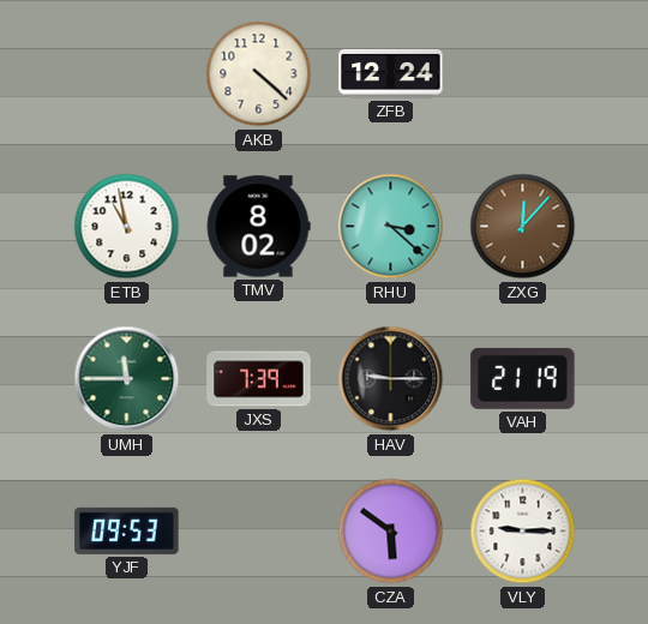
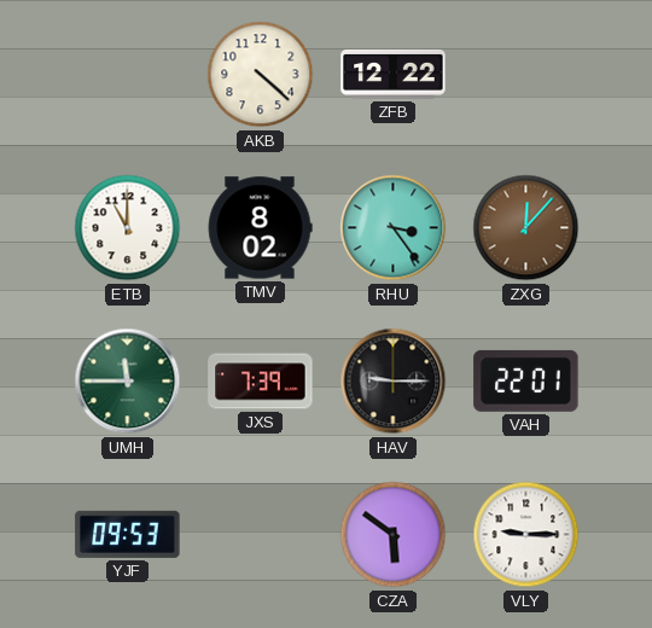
ZFB: 12:24 -> 12:22
ETB: 10:58 -> 11:00
RHU: 3:22 -> 3:24
VAH: 21:19 -> 22:01
